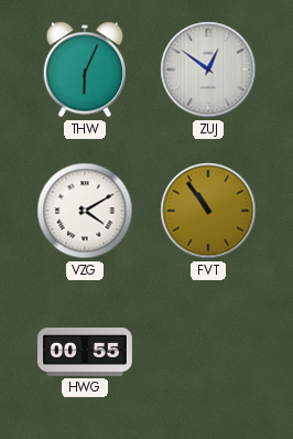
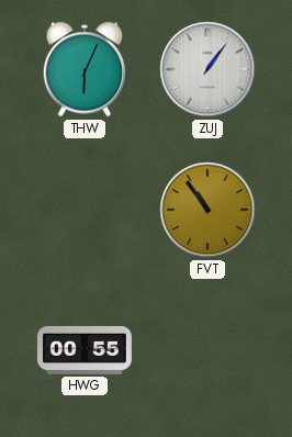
ZUJ: 12:51 -> 1:06
VZG: 4:10 -> none
